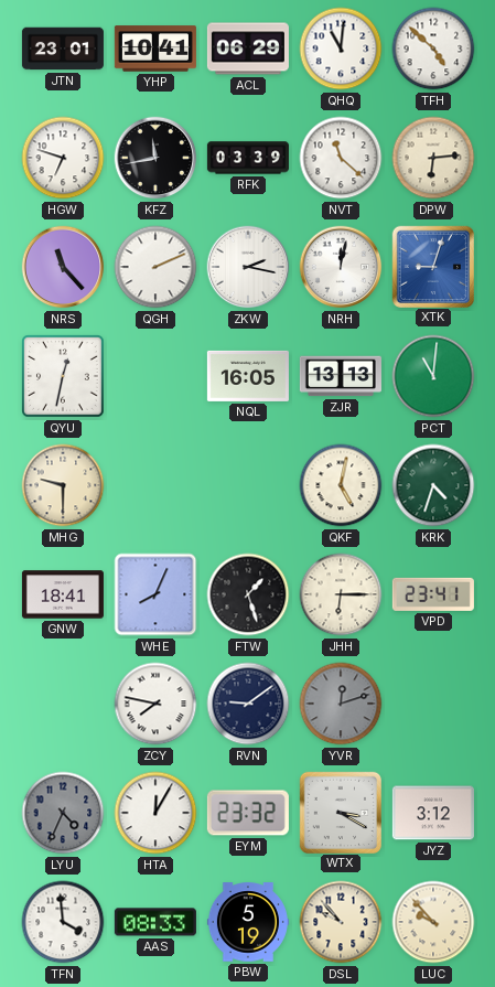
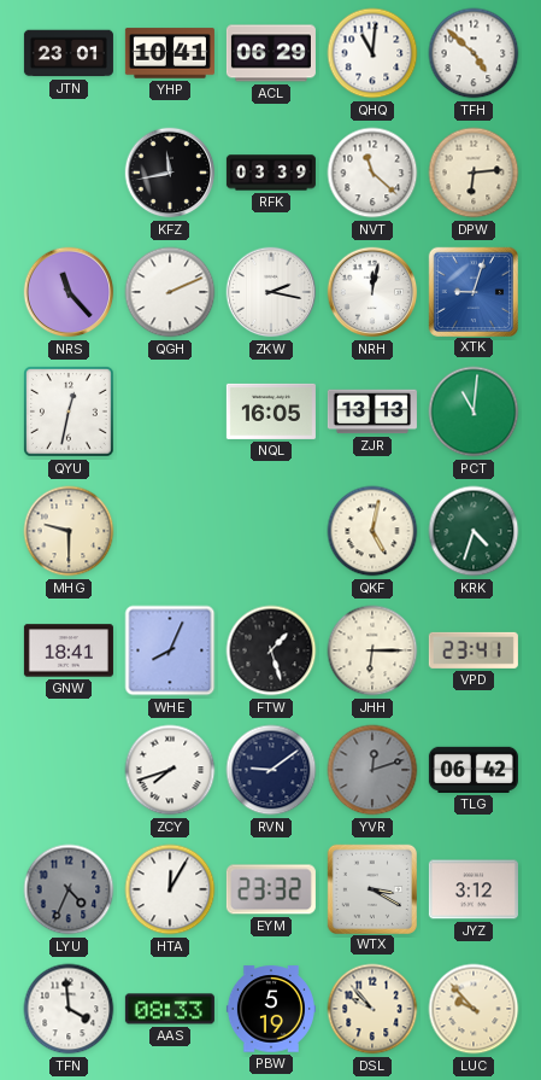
HGW: 6:48 -> none
ZCY: 7:47 -> 7:42
TLG: none -> 06:42
